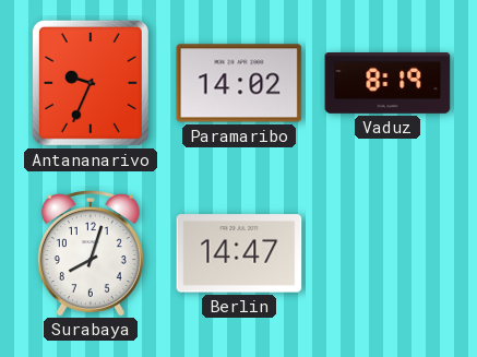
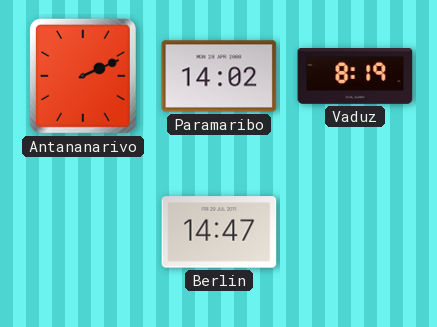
Antananarivo: 9:34 -> 2:11
Surabaya: 8:03 -> none
